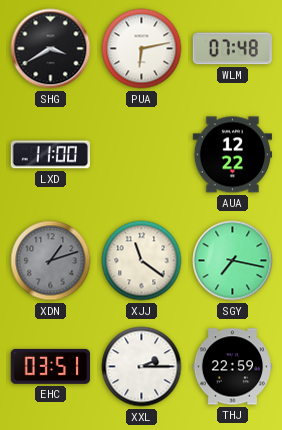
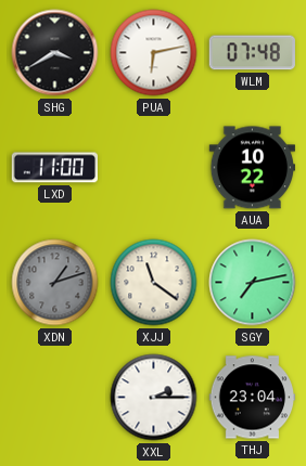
AUA: 12:22 -> 10:22
SGY: 7:17 -> 7:13
EHC: 03:51 -> none
THJ: 22:59 -> 23:04
